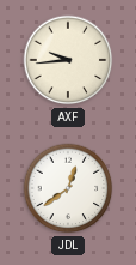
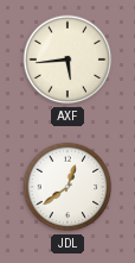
AXF: 9:44 -> 5:44
